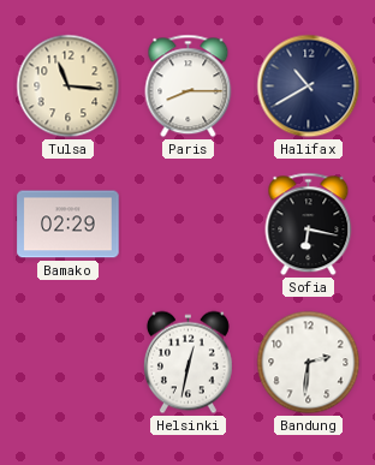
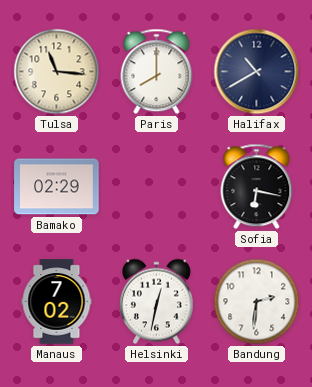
Paris: 8:15 -> 8:00
Manaus: none -> 7:02
